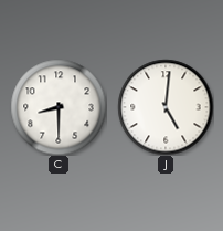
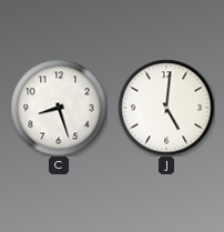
C: 8:30 -> 8:27
